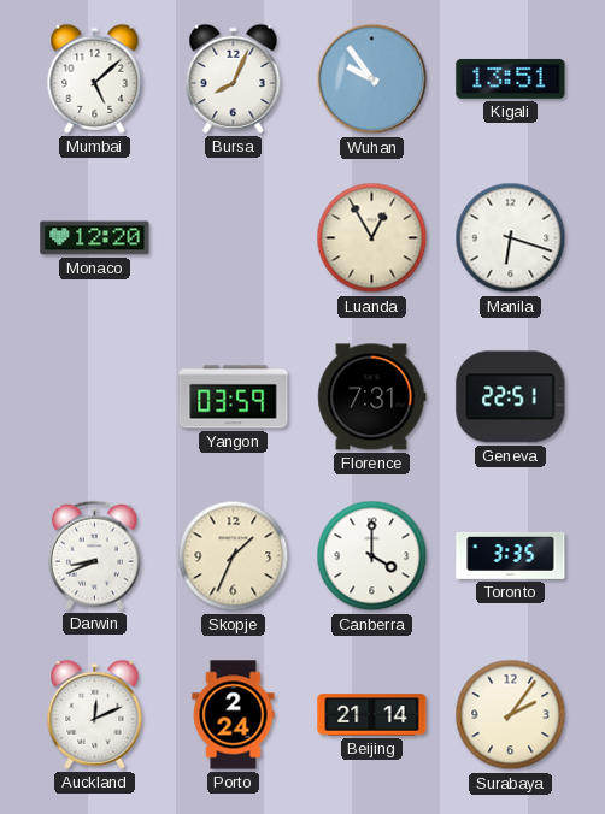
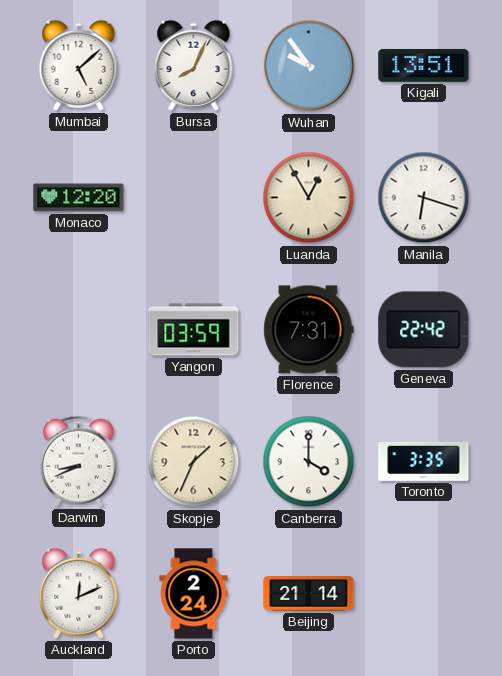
Geneva: 22:51 -> 22:42
Surabaya: 2:06 -> none
